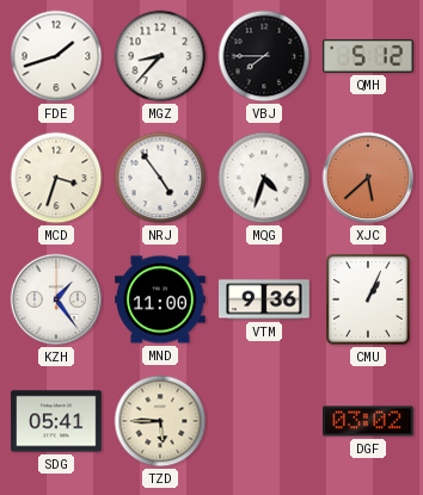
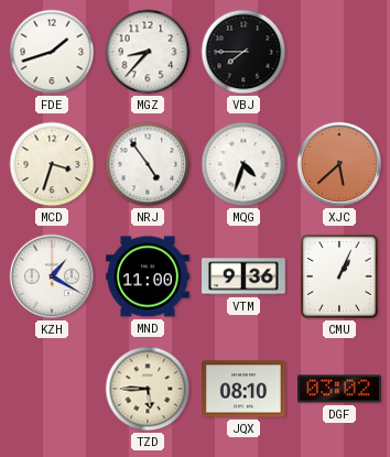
QMH: 5:12 -> none
KZH: 1:24 -> 1:20
SDG: 05:41 -> none
JQX: none -> 08:10
